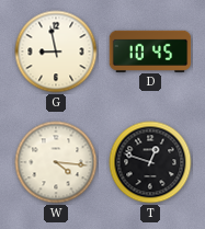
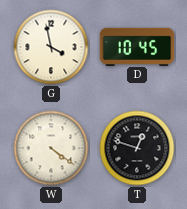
G: 8:58 -> 3:58
W: 4:16 -> 4:21
